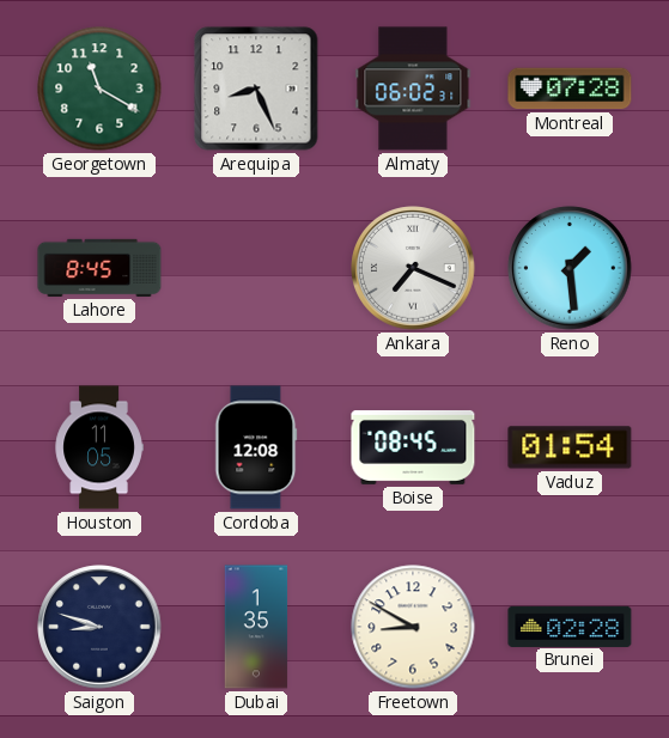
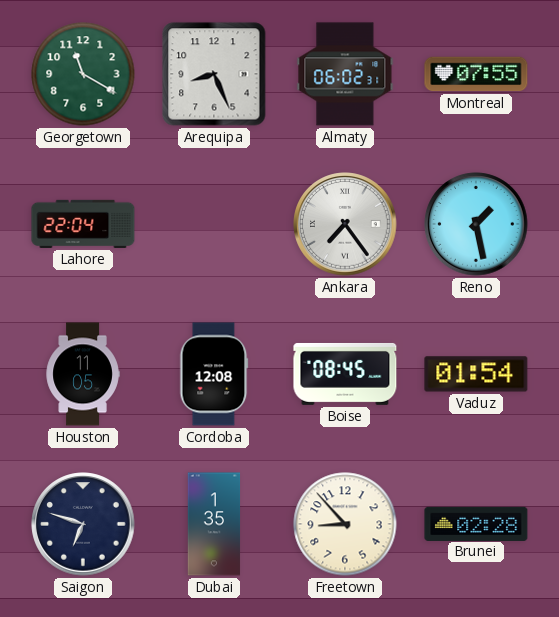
Montreal: 07:28 -> 07:55
Lahore: 8:45 -> 22:04
Ankara: 7:19 -> 7:24
Reno: 1:29 -> 1:28
Saigon: 8:48 -> 6:48
Freetown: 8:50 -> 8:53
